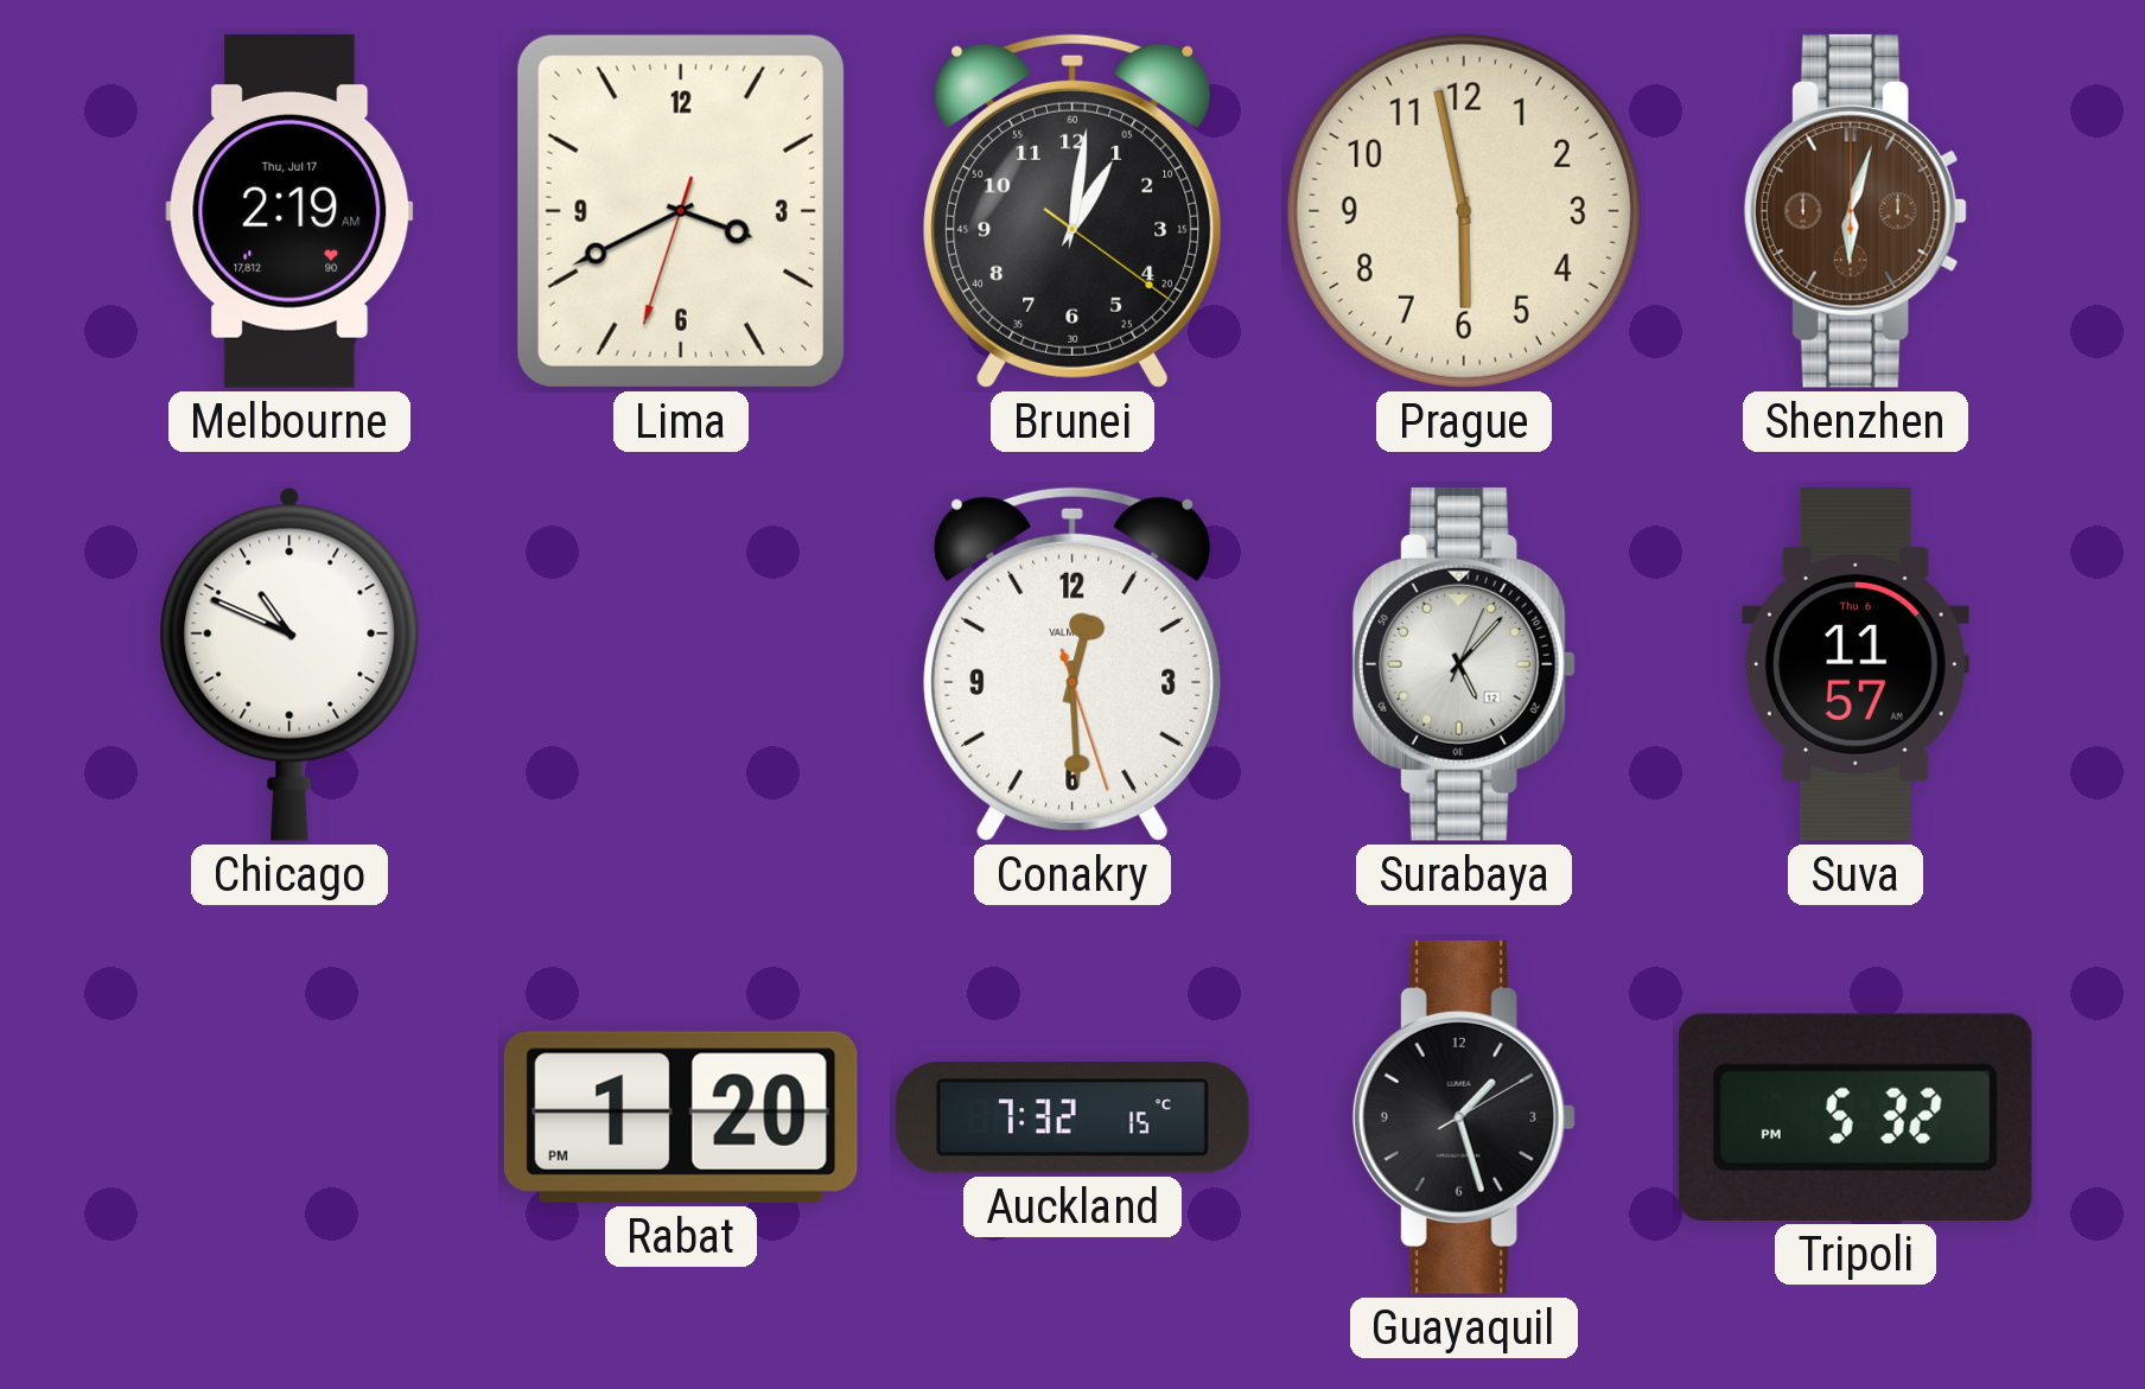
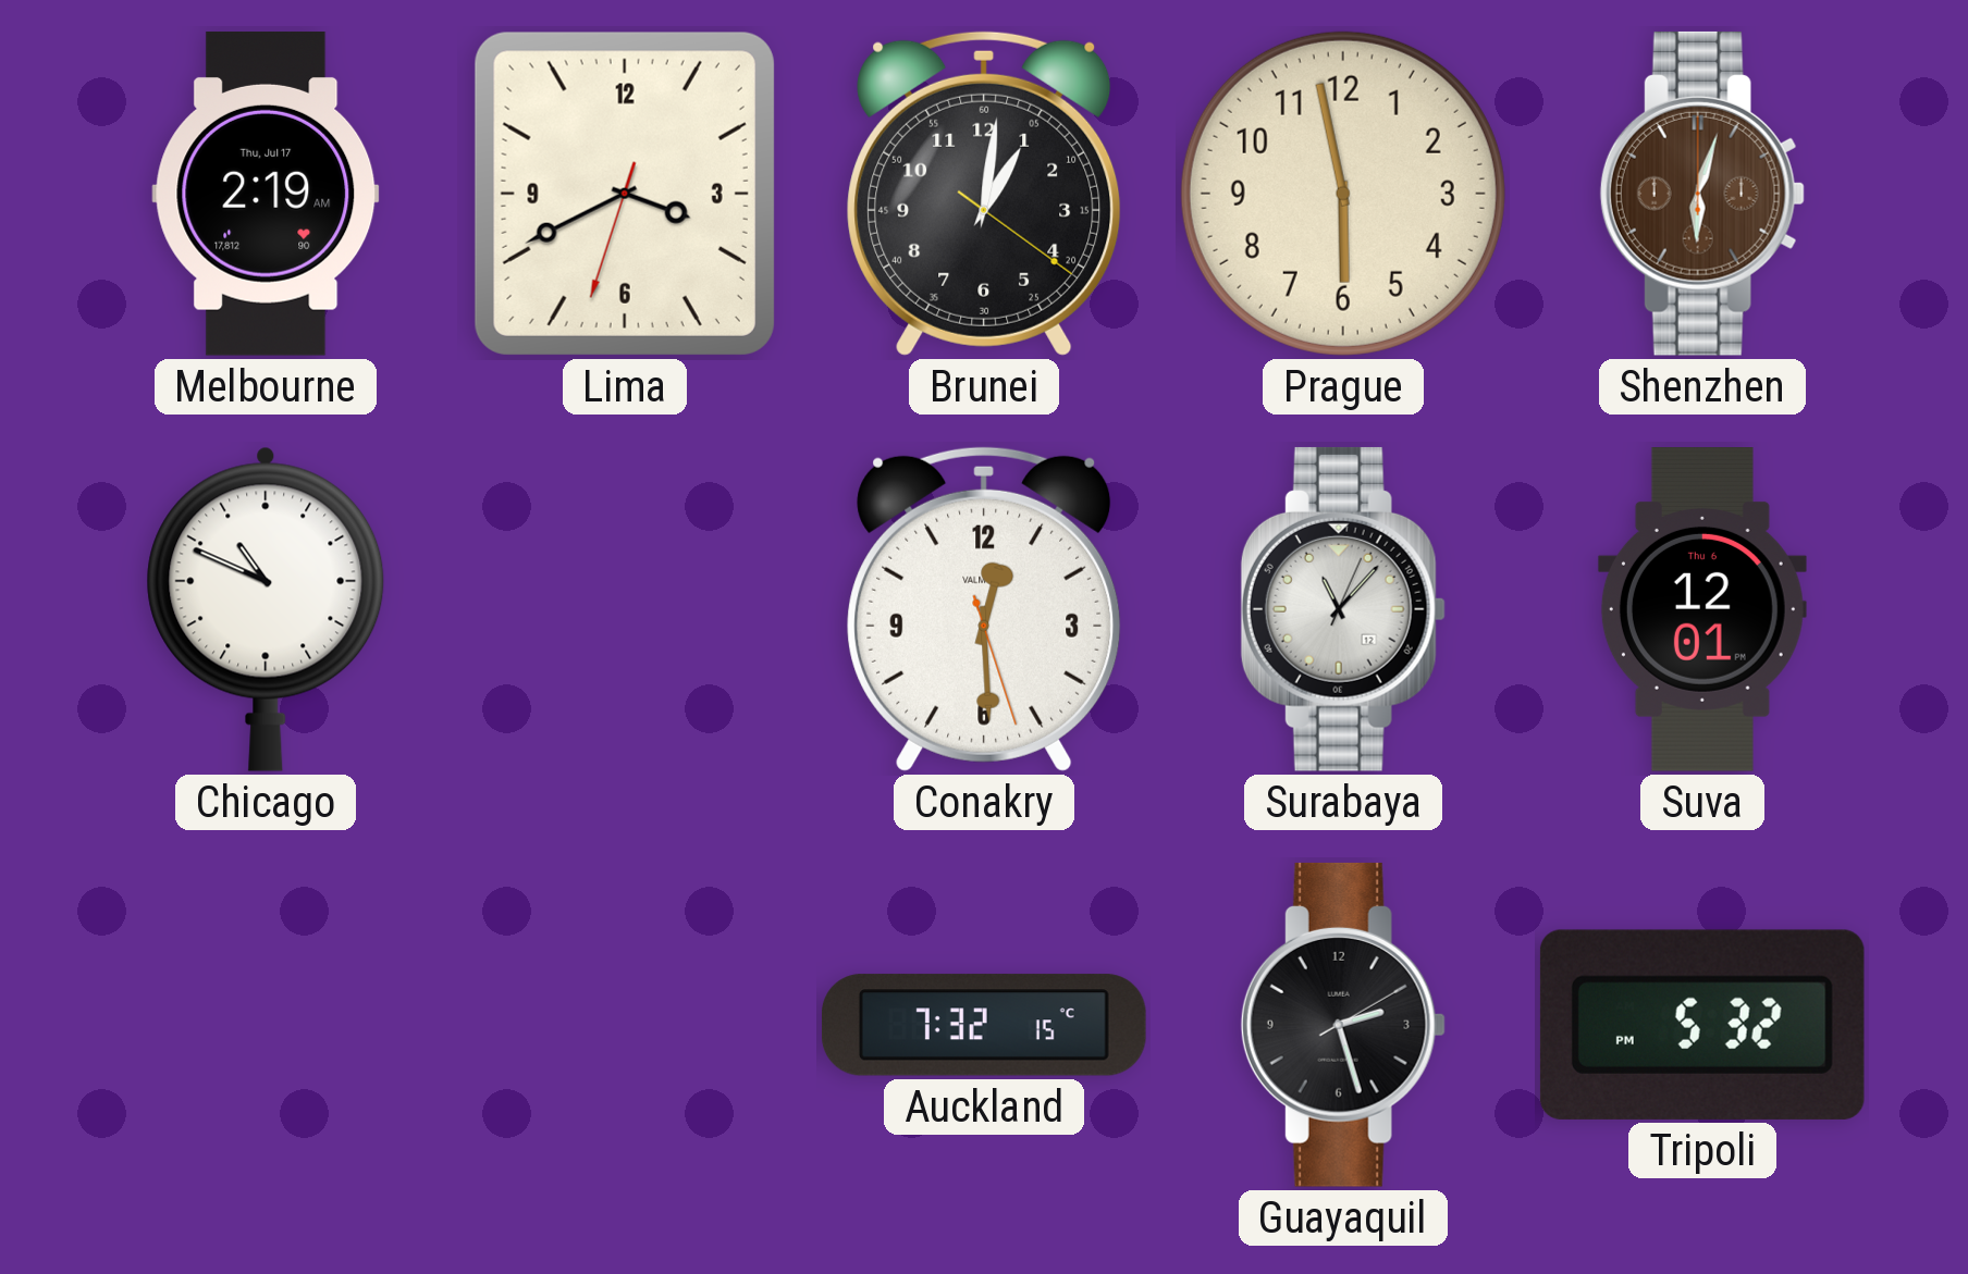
Surabaya: 5:07 -> 11:07
Suva: 11:57 -> 12:01
Rabat: 1:20 -> none
Guayaquil: 1:27 -> 2:27
